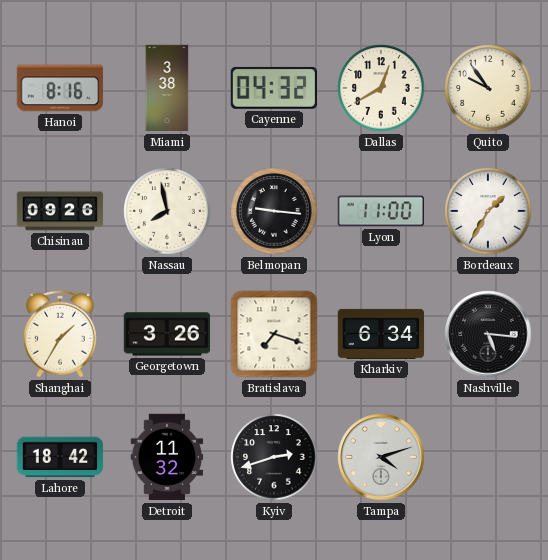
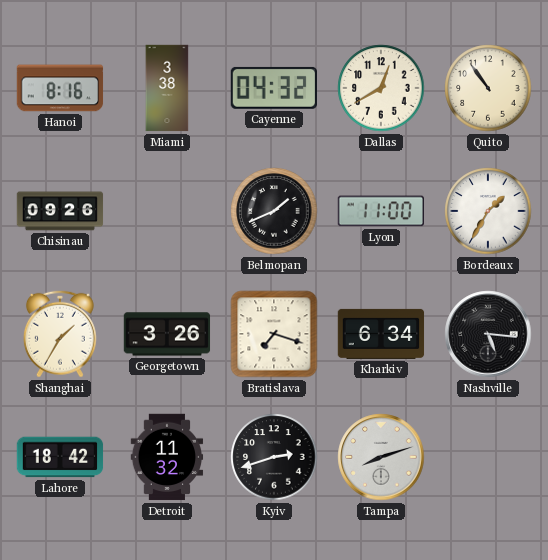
Quito: 9:54 -> 10:54
Nassau: 7:58 -> none
Belmopan: 9:16 -> 1:41
Tampa: 4:12 -> 8:12
